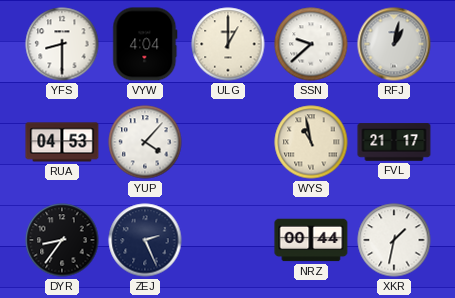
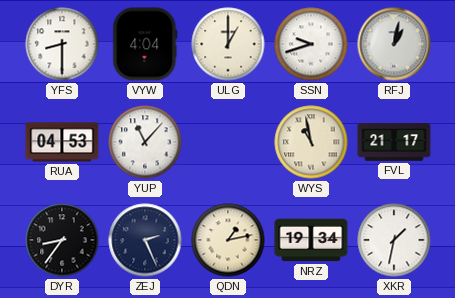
SSN: 9:38 -> 9:42
YUP: 4:07 -> 11:07
QDN: none -> 1:13
NRZ: 00:44 -> 19:34
